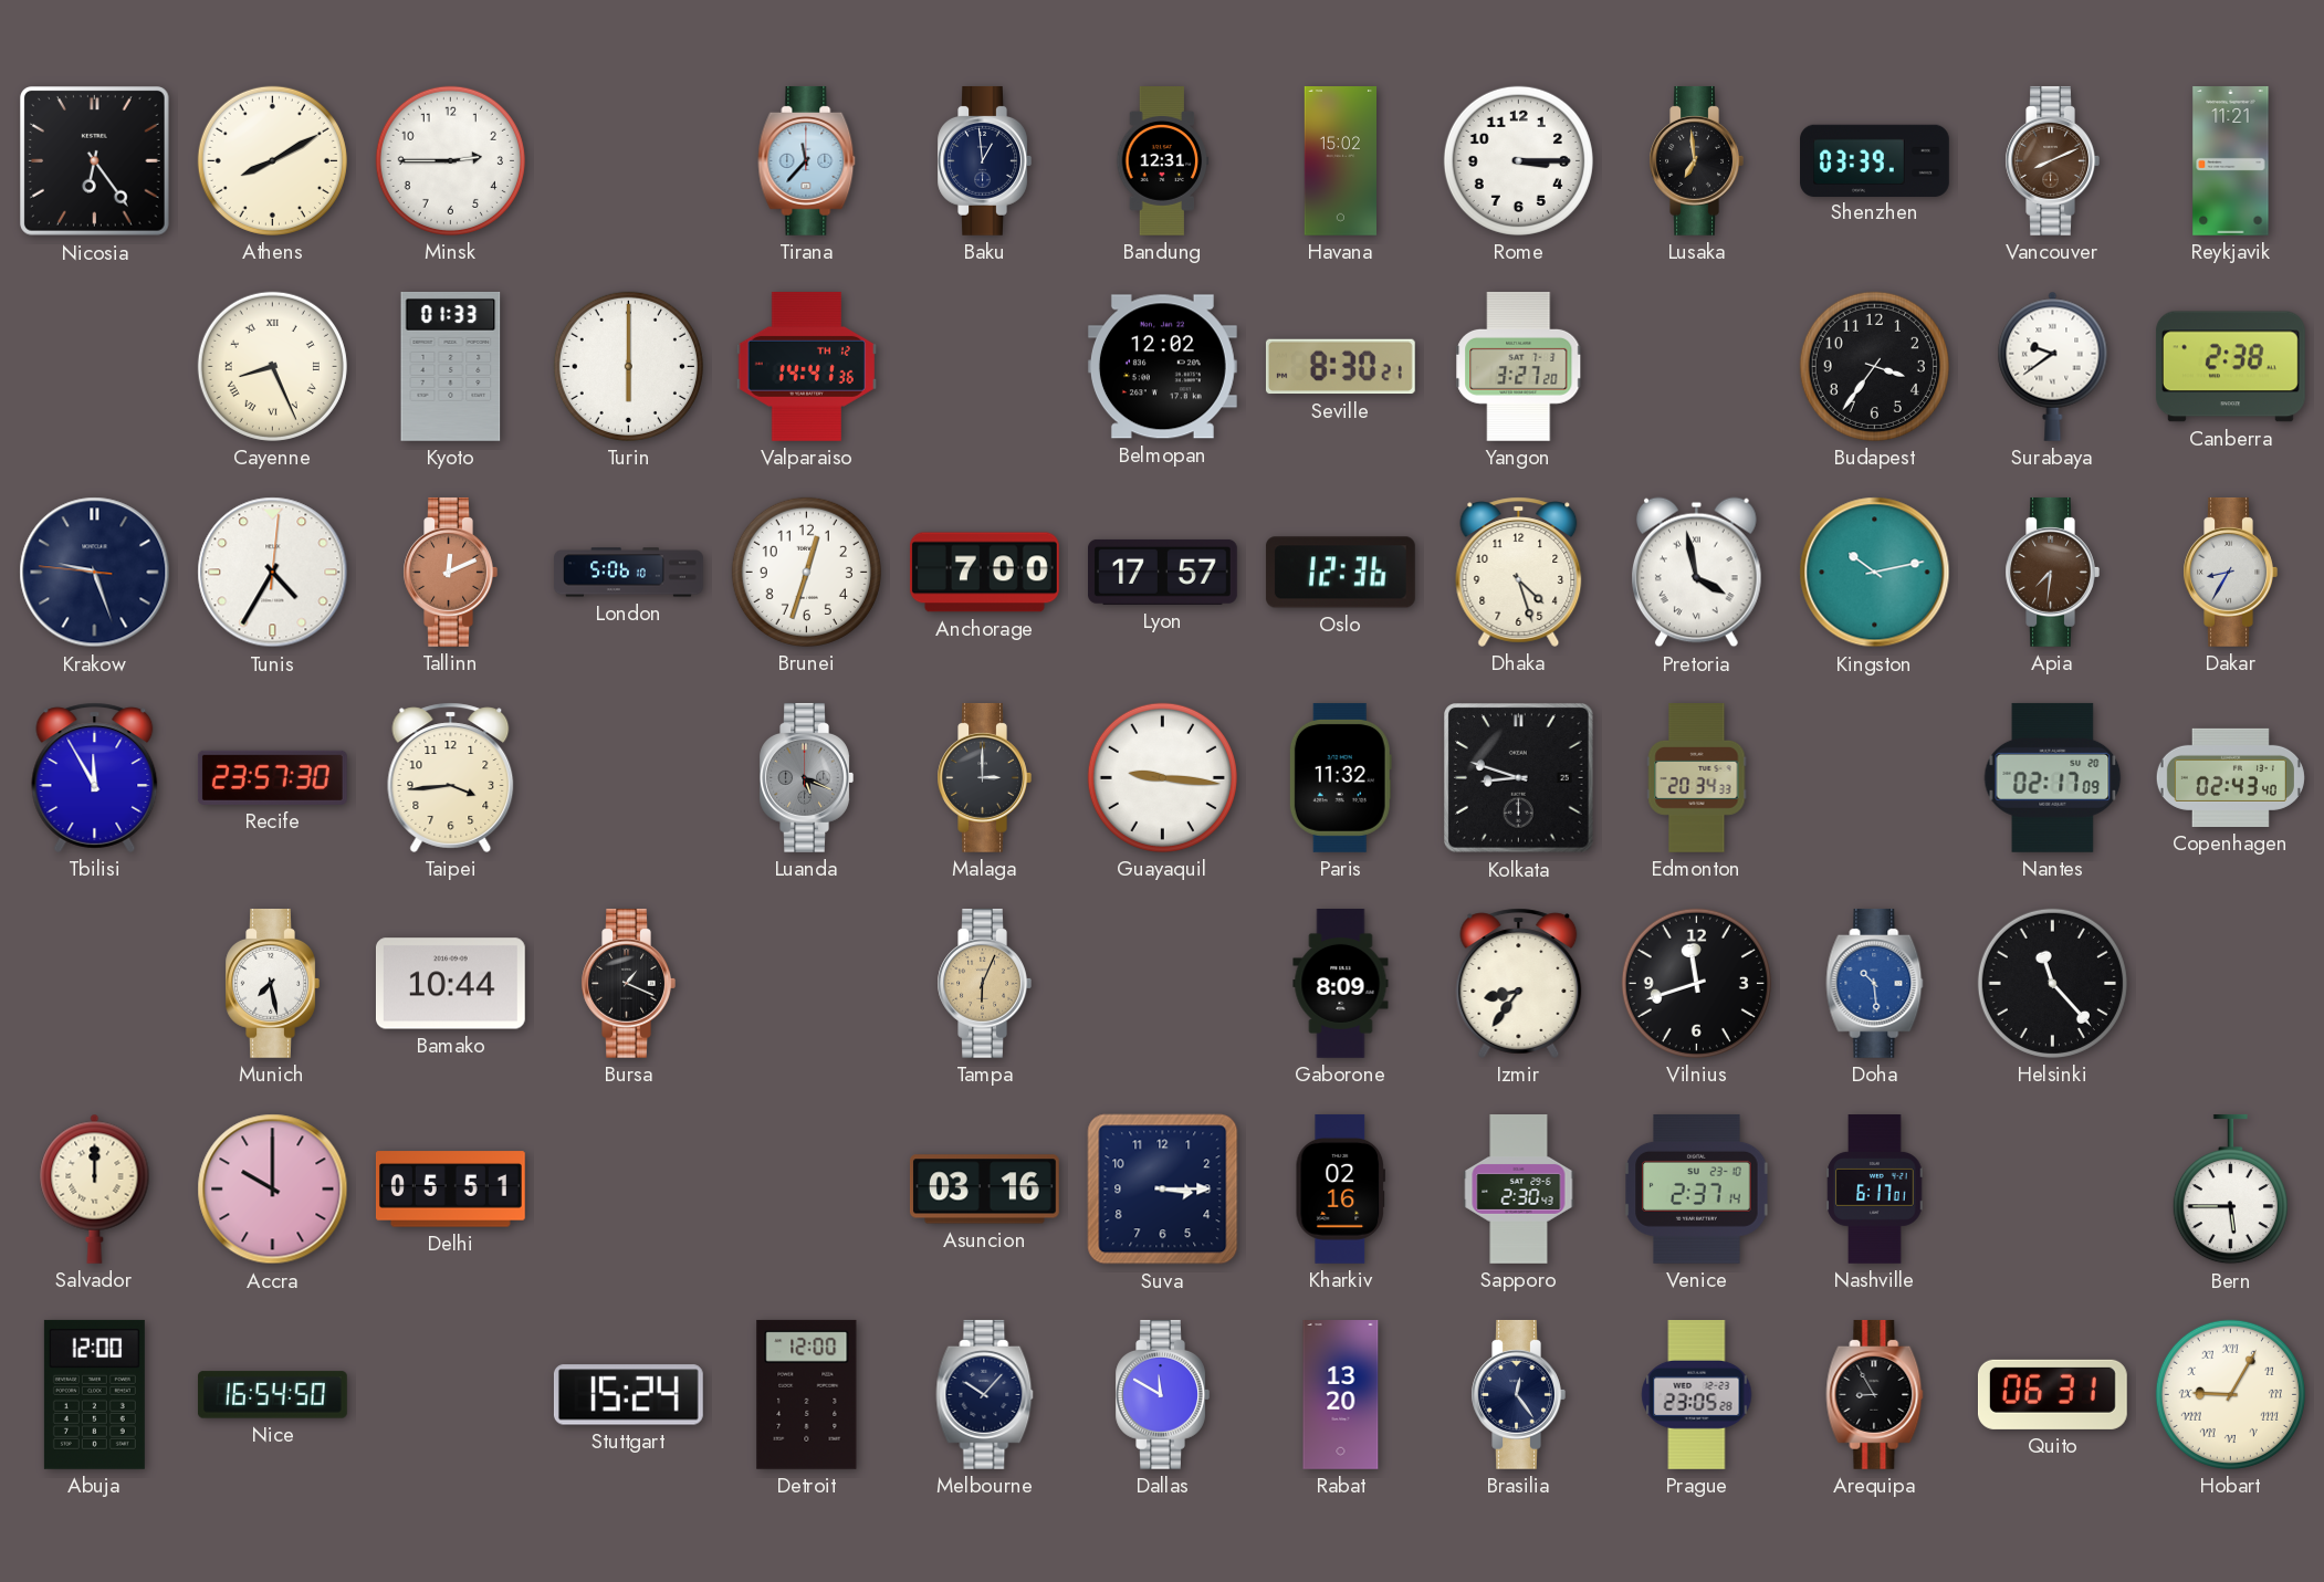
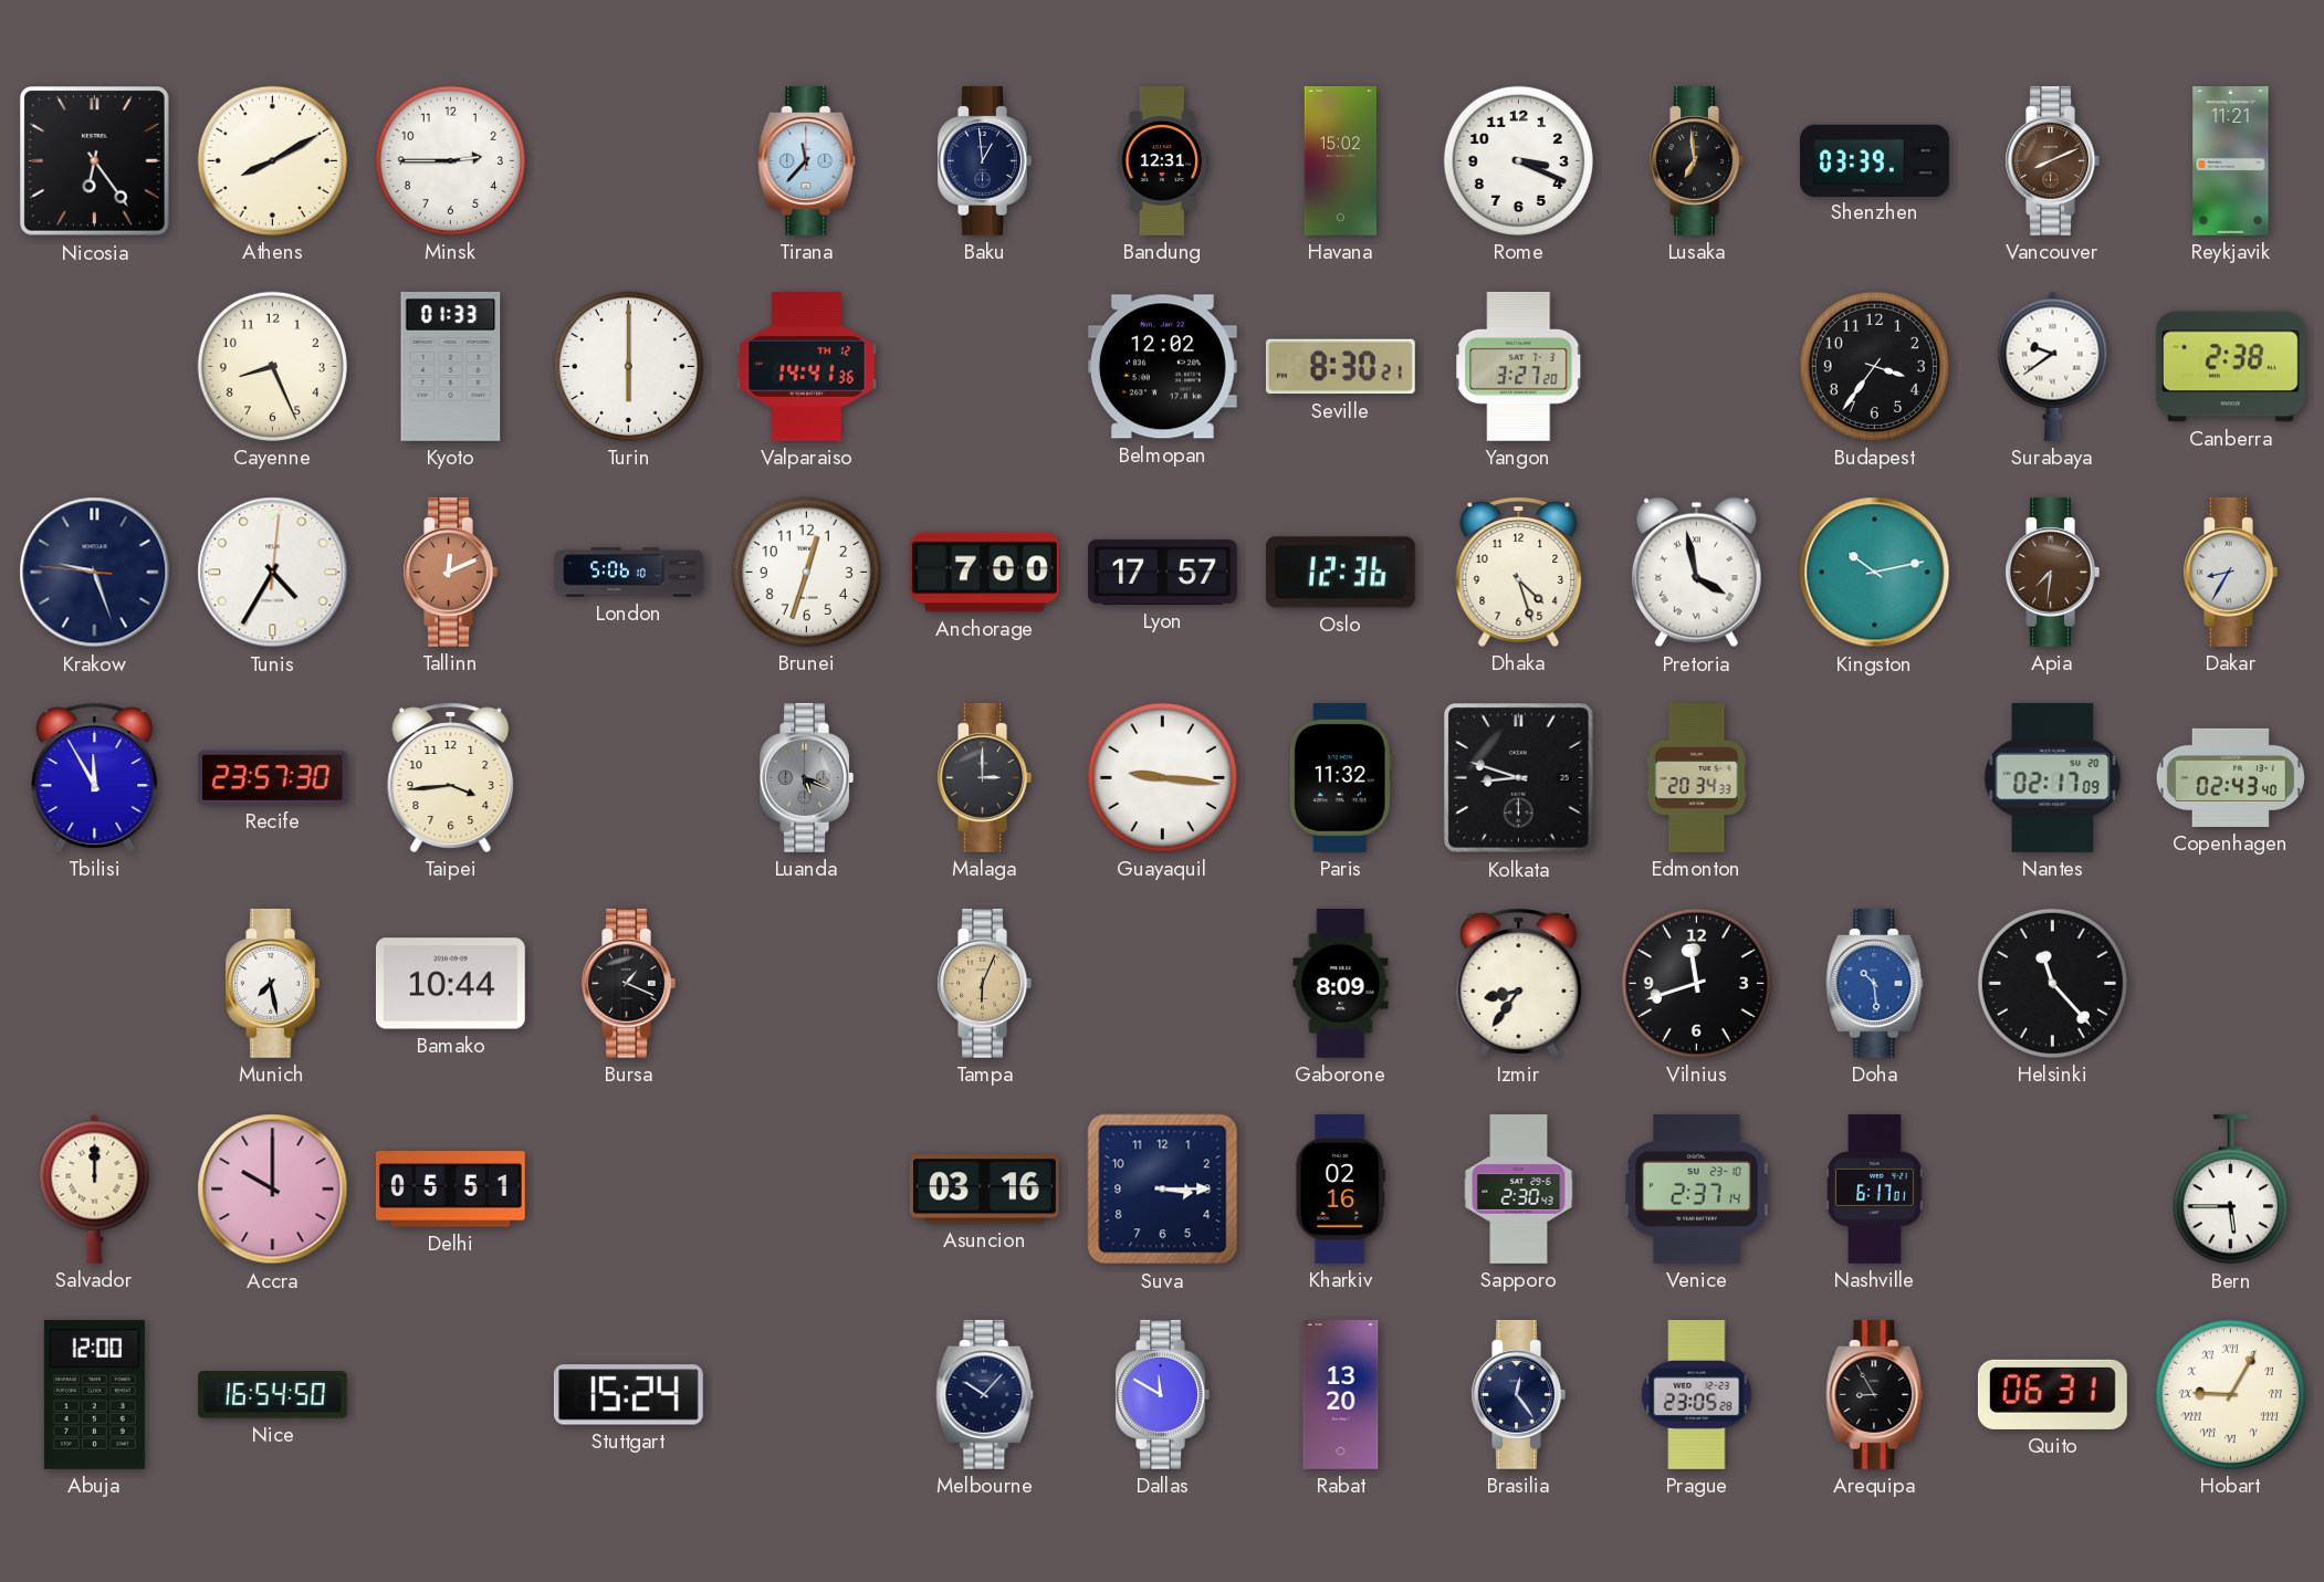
Rome: 3:15 -> 3:19
Cayenne numerals: Roman -> Arabic
Detroit: 12:00 -> none
